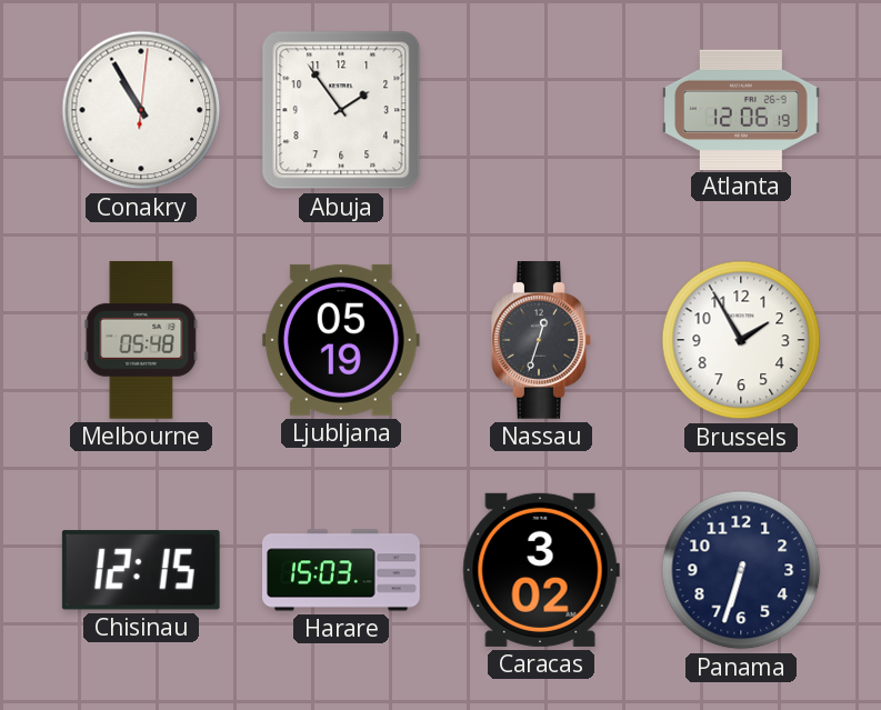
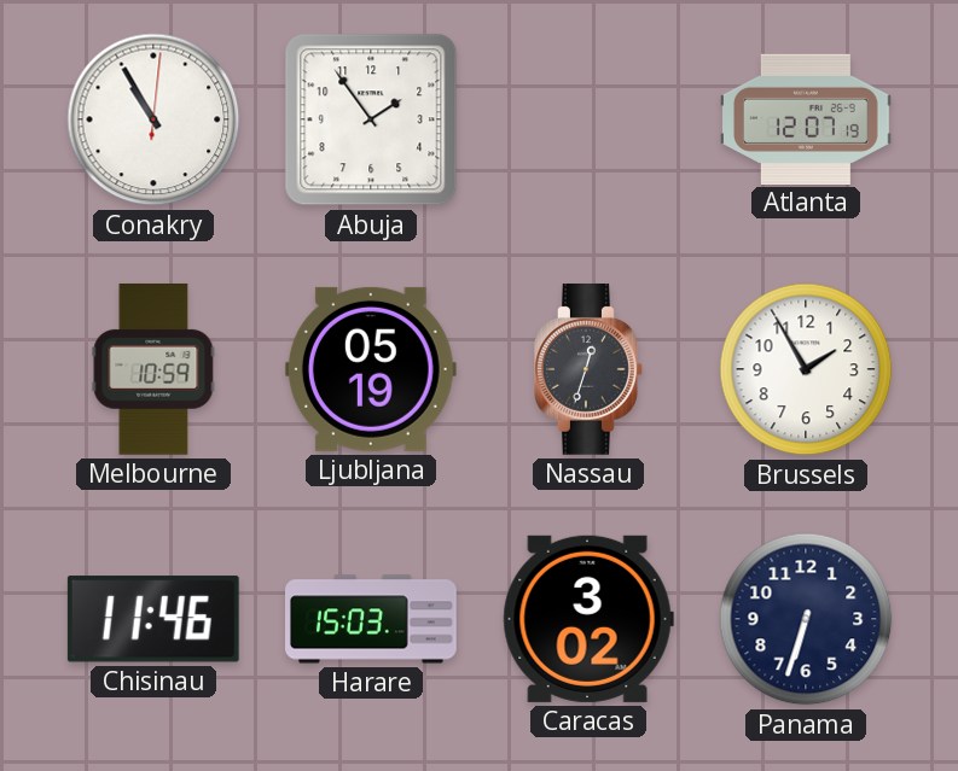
Atlanta: 12:06 -> 12:07
Melbourne: 05:48 -> 10:59
Chisinau: 12:15 -> 11:46
